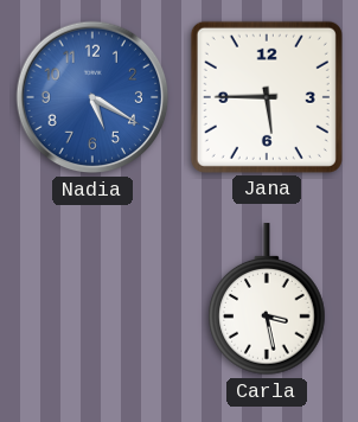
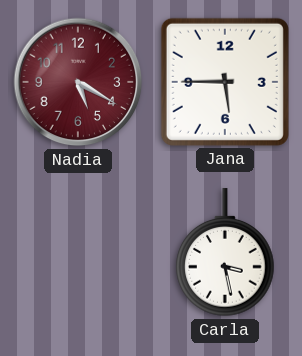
Nadia dial: blue -> burgundy
